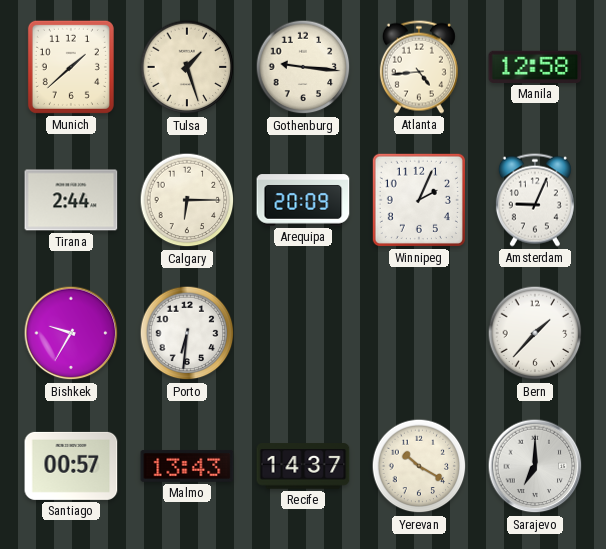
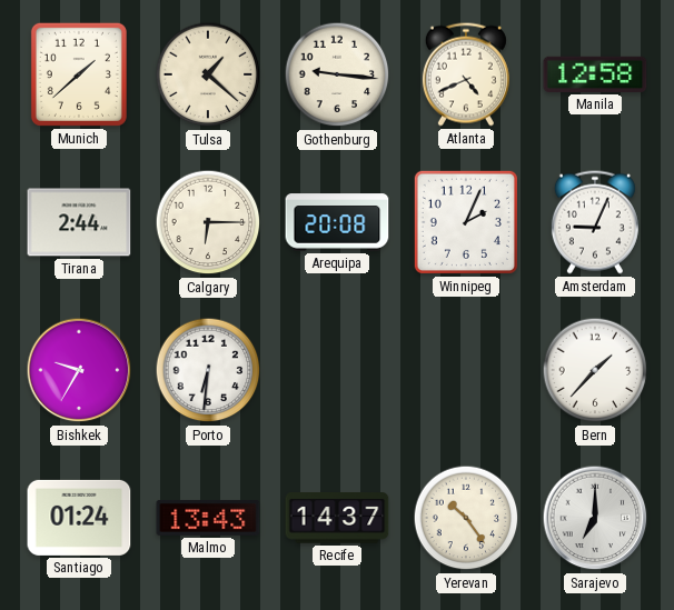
Tulsa: 1:27 -> 1:22
Atlanta: 4:44 -> 4:41
Arequipa: 20:09 -> 20:08
Santiago: 00:57 -> 01:24
Yerevan: 10:20 -> 10:24
